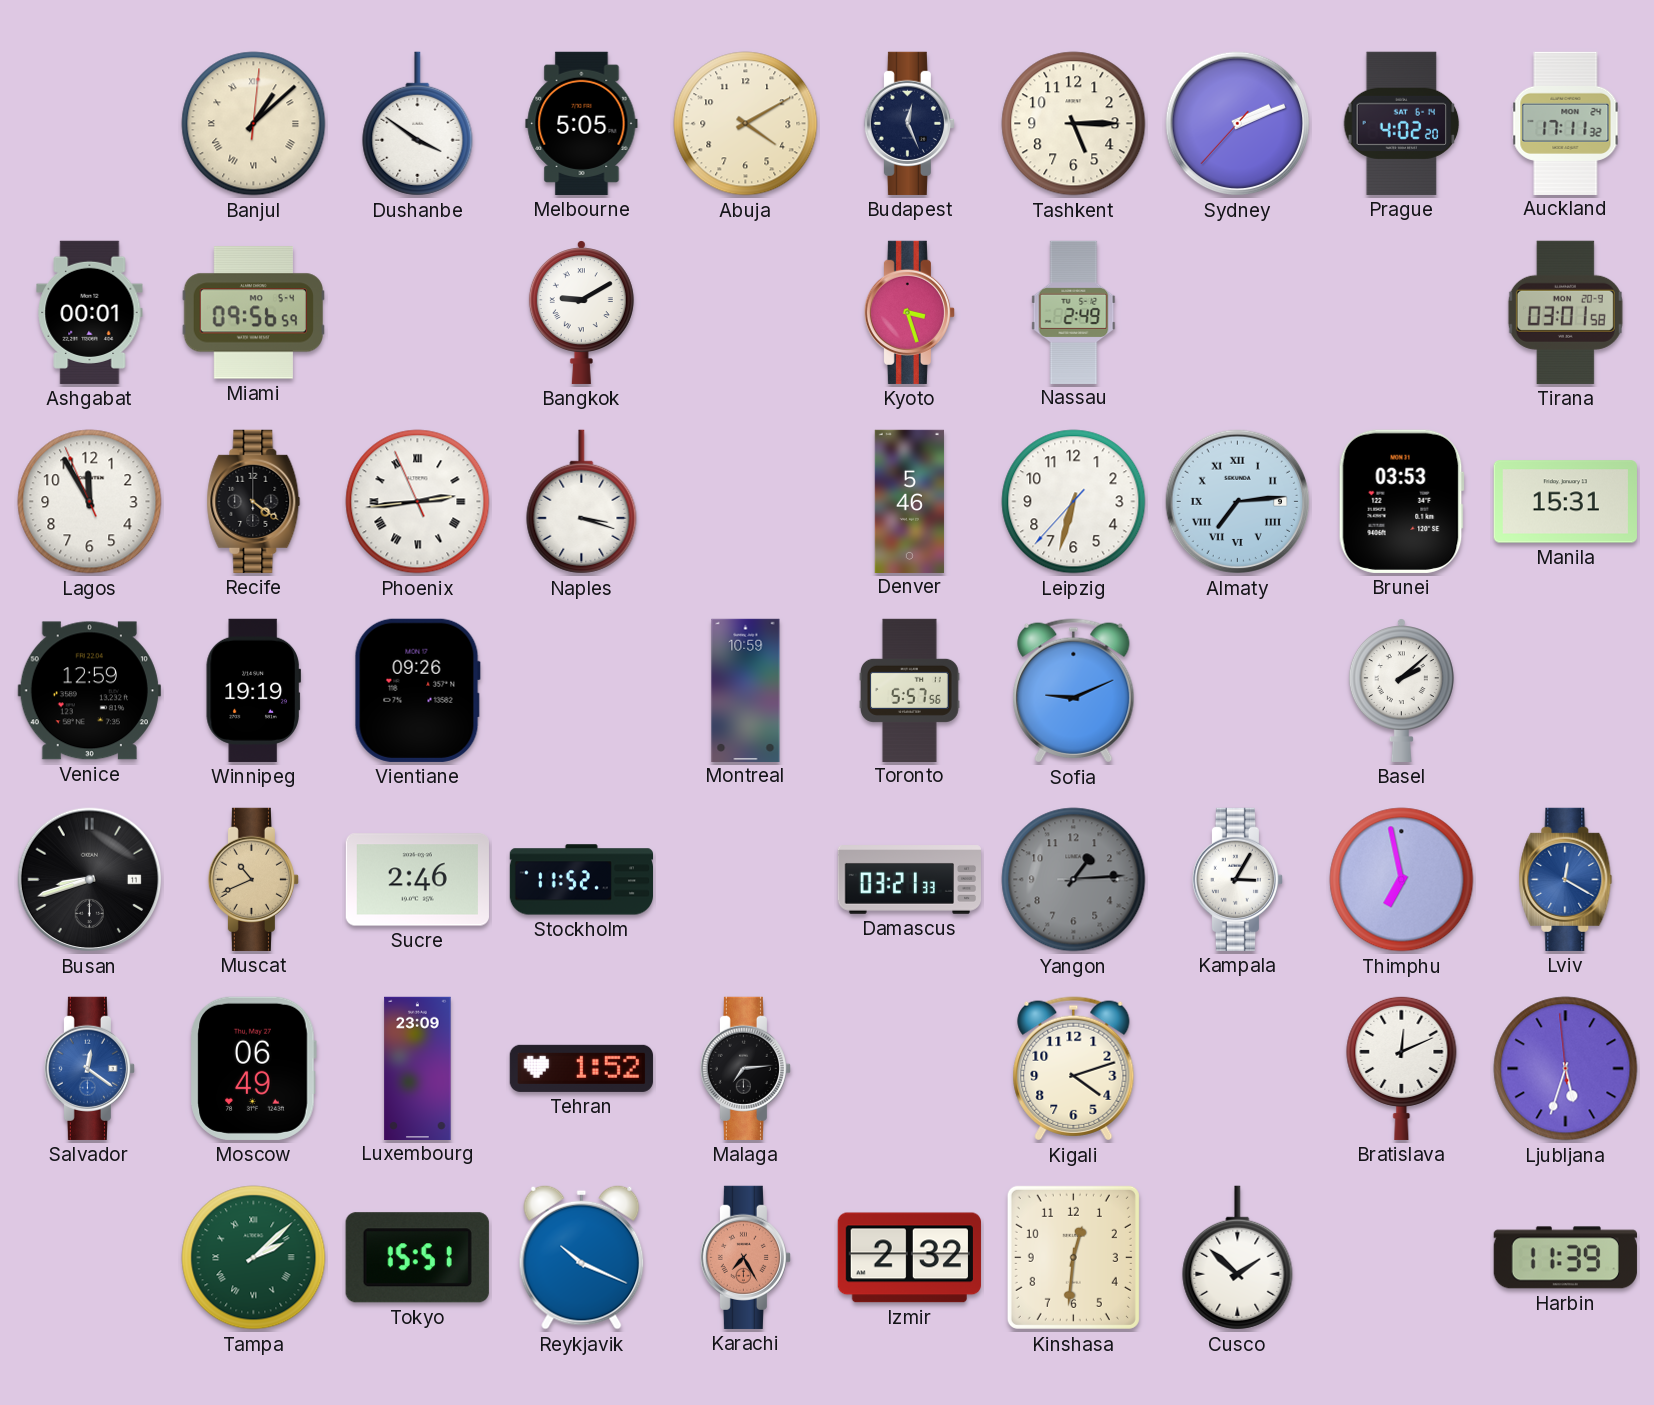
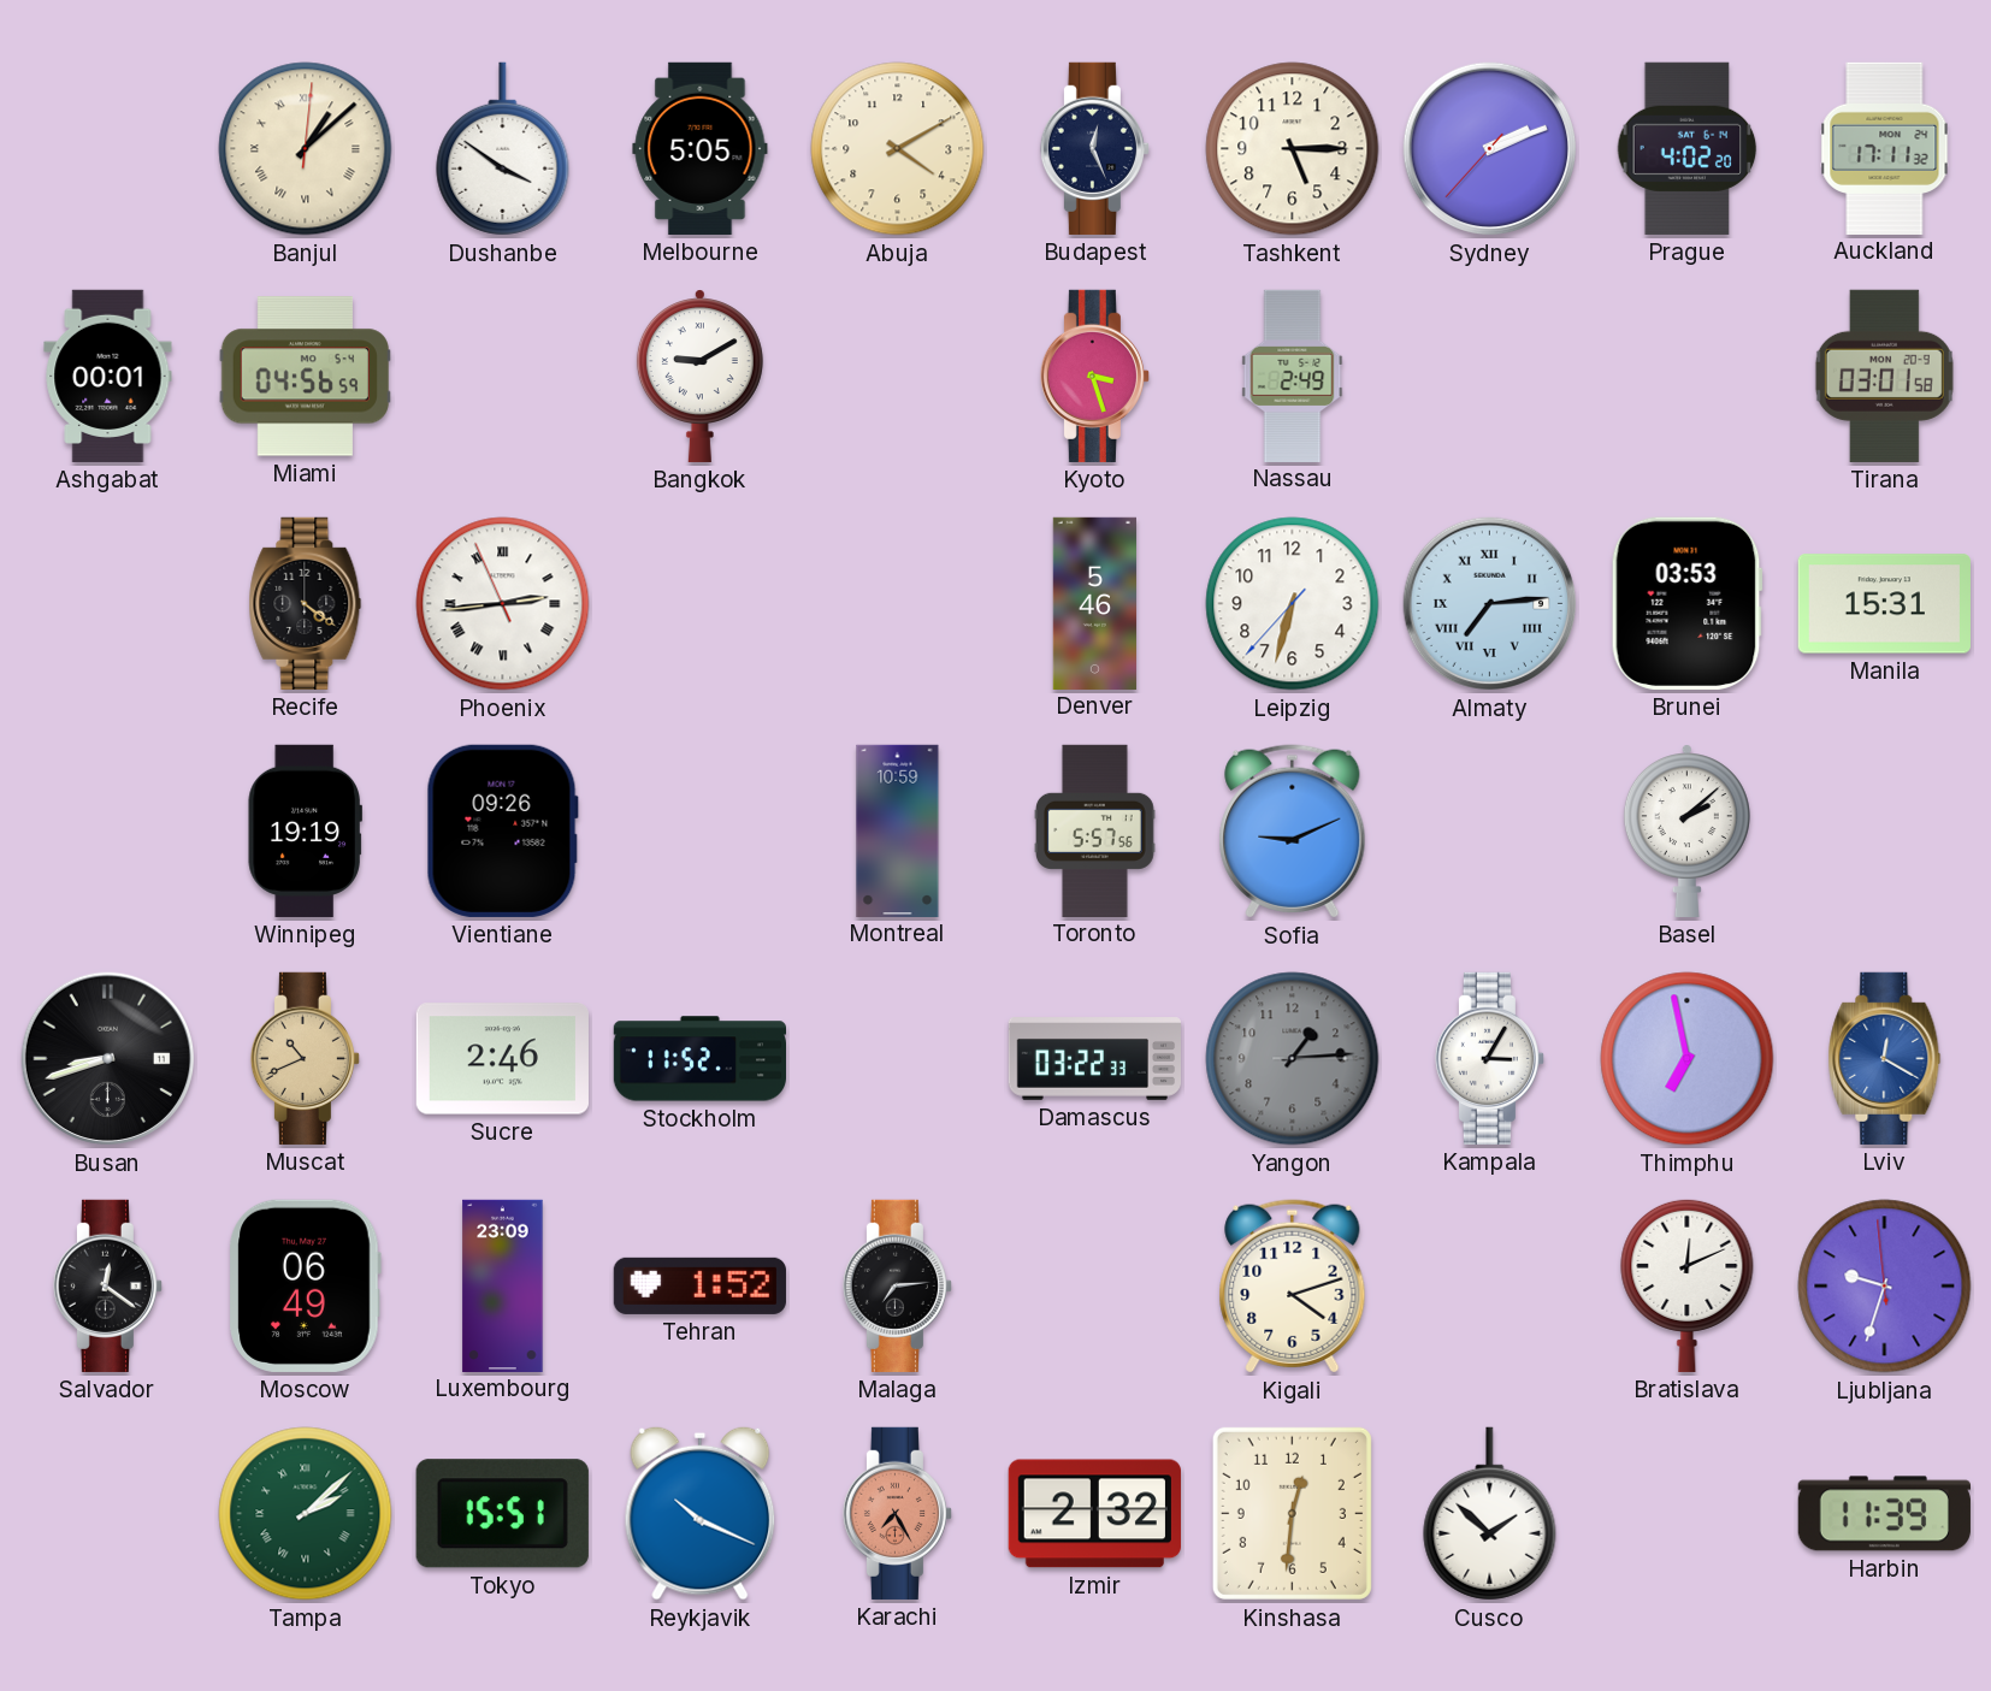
Miami: 09:56 -> 04:56
Lagos: 11:54 -> none
Naples: 3:18 -> none
Venice: 12:59 -> none
Damascus: 03:21 -> 03:22
Salvador dial: blue -> black
Ljubljana: 5:32 -> 9:32
